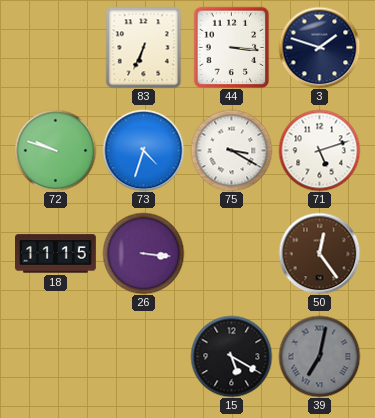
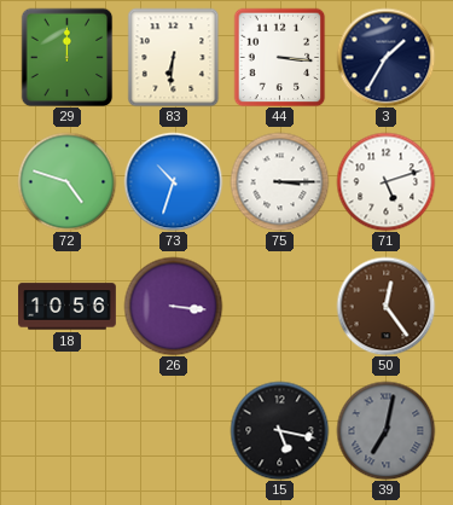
29: none -> 12:00
83: 6:34 -> 6:31
3: 1:48 -> 1:35
72: 9:48 -> 4:48
73: 4:33 -> 10:33
75: 3:20 -> 3:15
18: 11:15 -> 10:56
15: 5:20 -> 5:17
